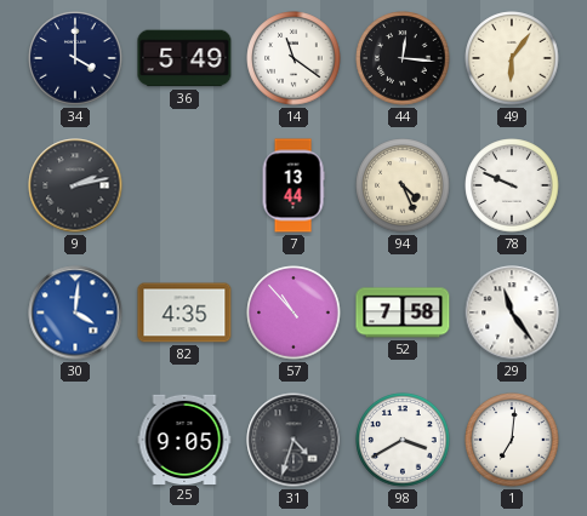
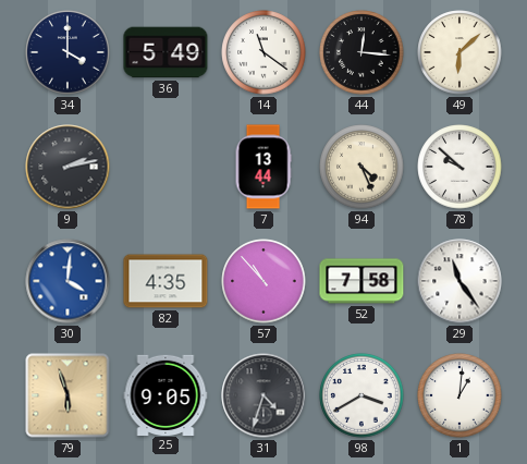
49: 6:06 -> 6:08
78: 9:49 -> 9:52
79: none -> 5:57
1: 7:01 -> 1:01
